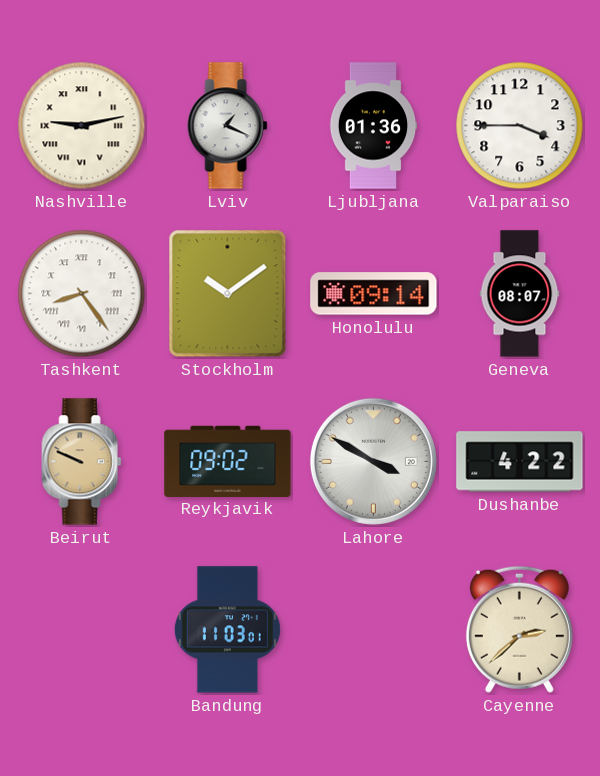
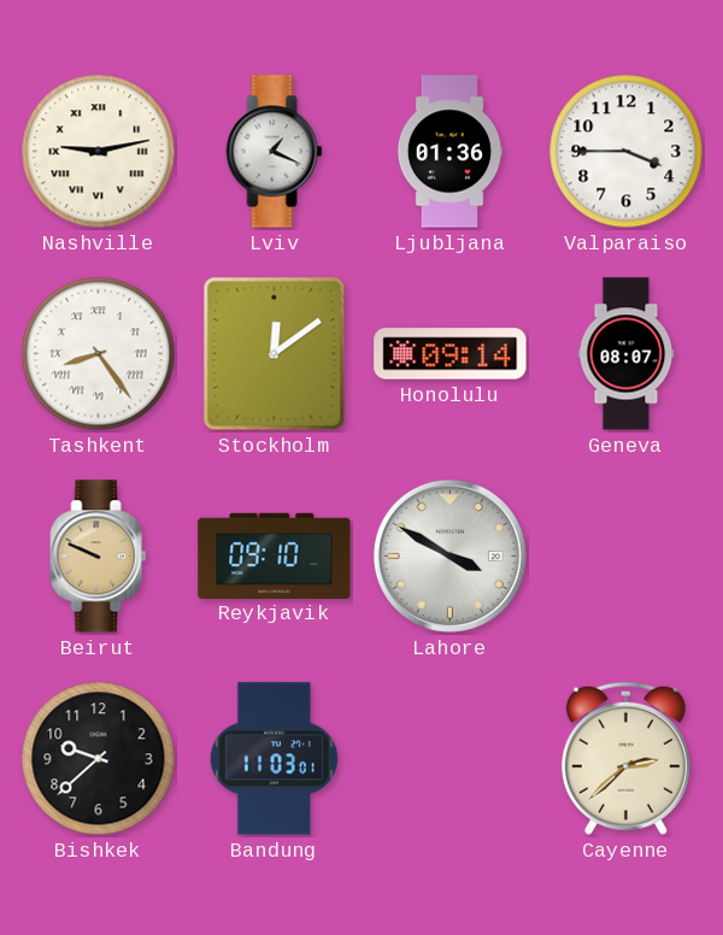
Stockholm: 10:09 -> 12:09
Reykjavik: 09:02 -> 09:10
Dushanbe: 4:22 -> none
Bishkek: none -> 9:38
